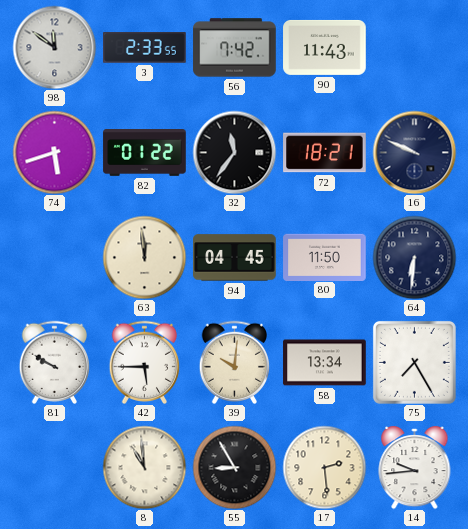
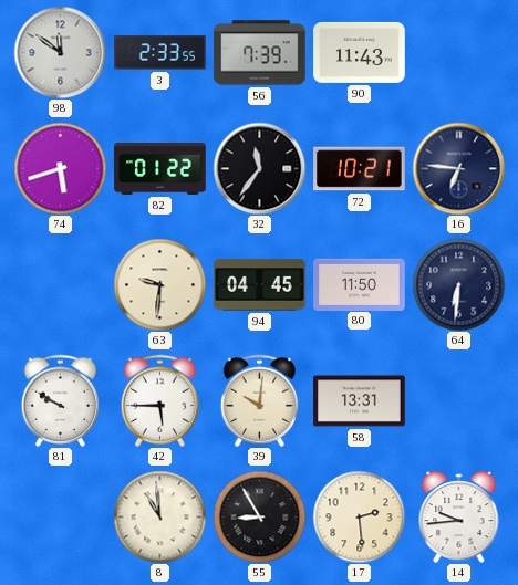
56: 7:42 -> 7:39
72: 18:21 -> 10:21
16: 9:49 -> 6:46
63: 11:59 -> 9:31
58: 13:34 -> 13:31
75: 7:25 -> none
